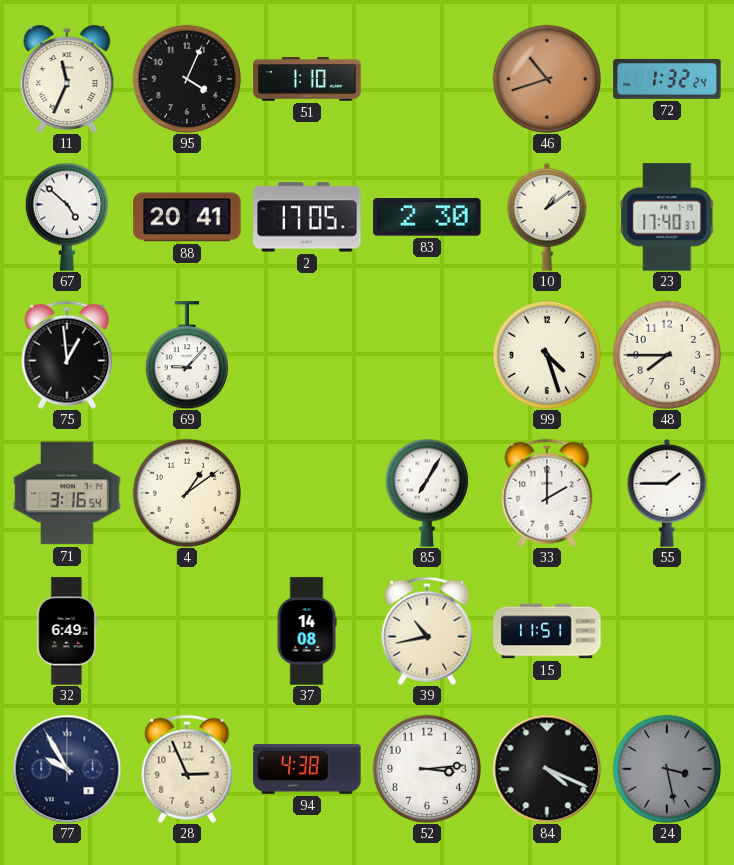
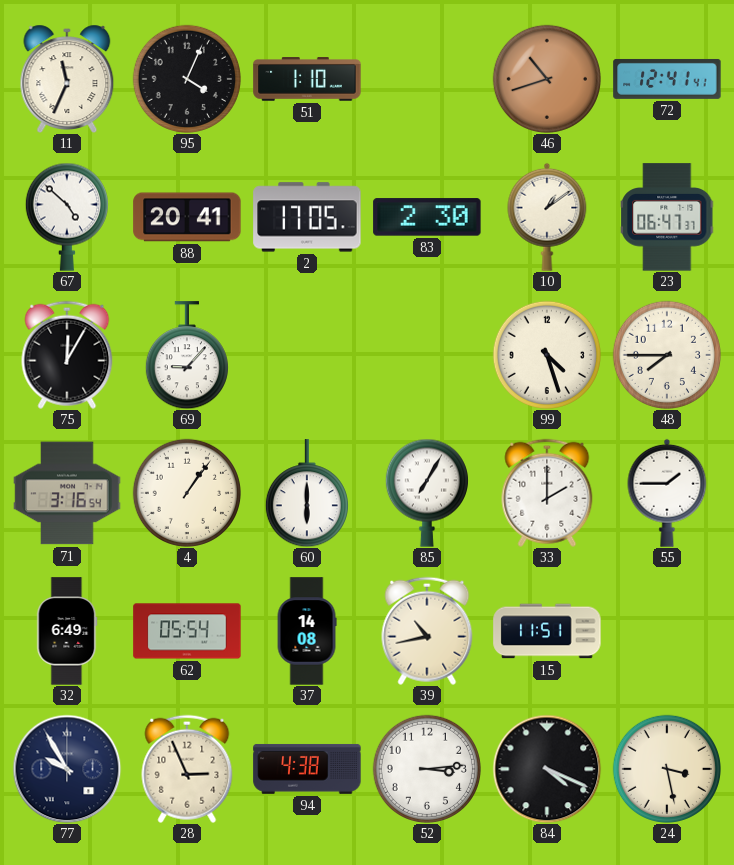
72: 1:32 -> 12:41
23: 17:40 -> 06:47
75: 12:59 -> 12:05
4: 1:09 -> 1:06
60: none -> 6:00
62: none -> 05:54
24 dial: grey -> cream
